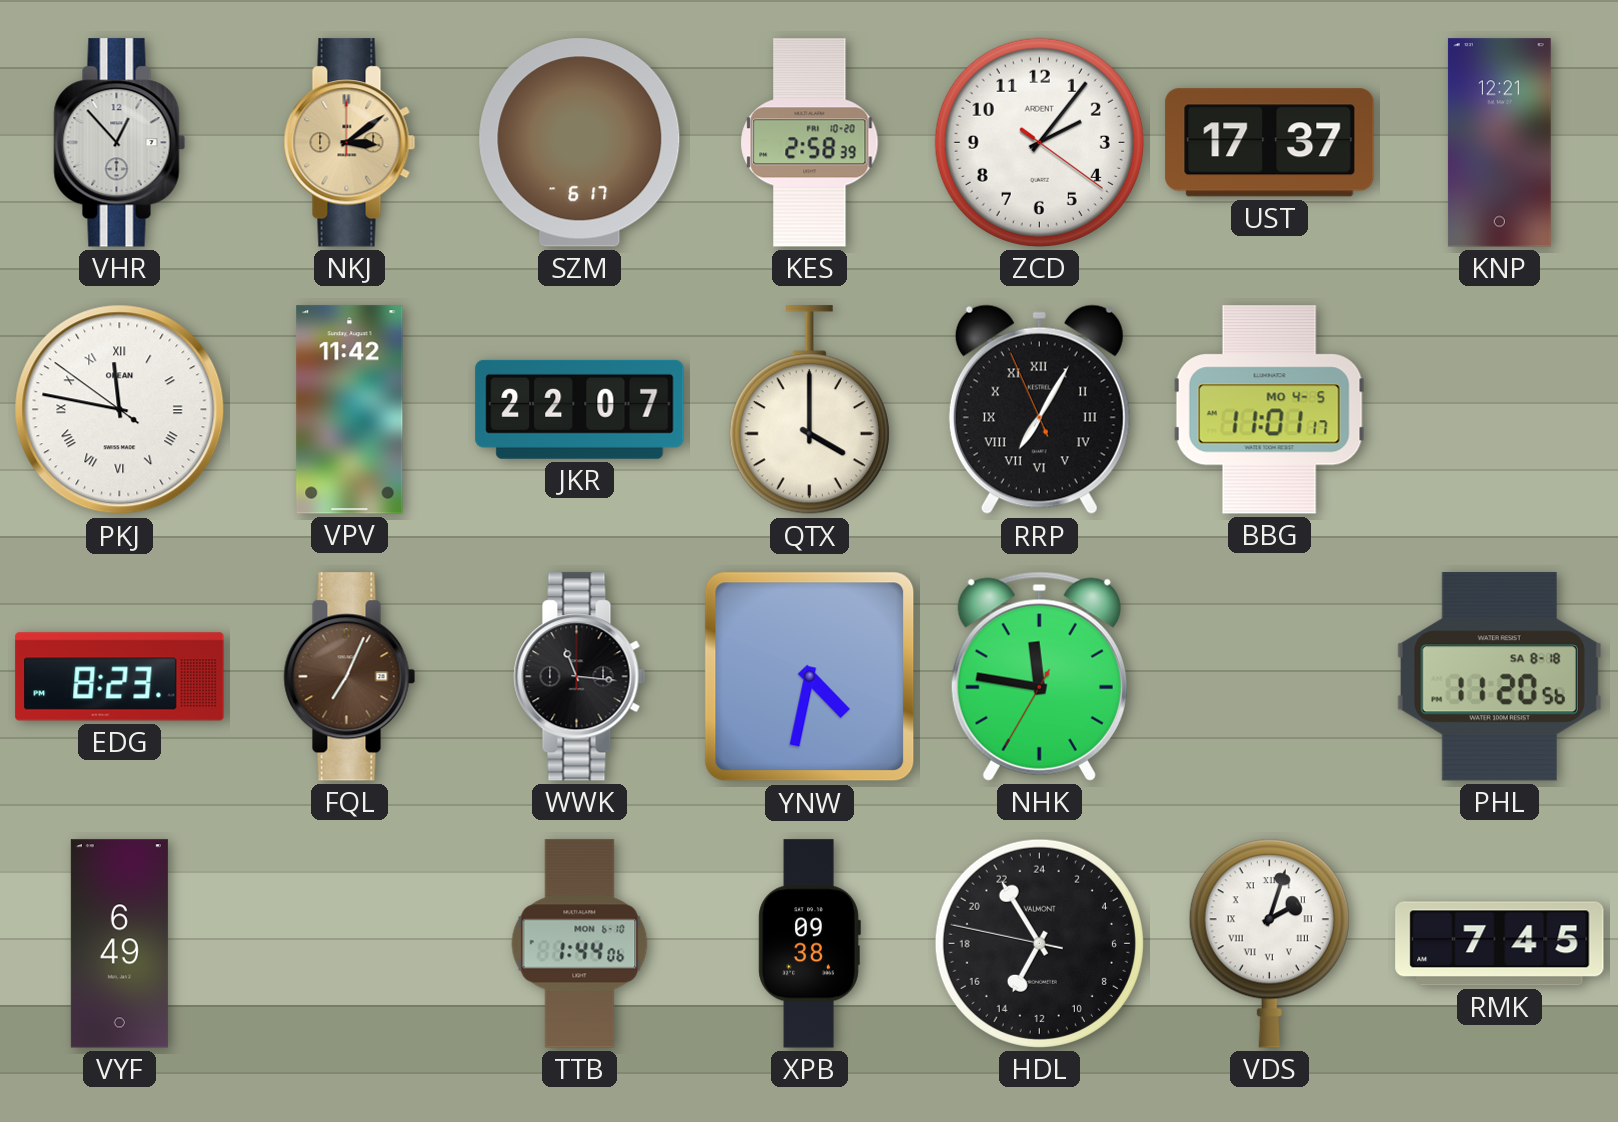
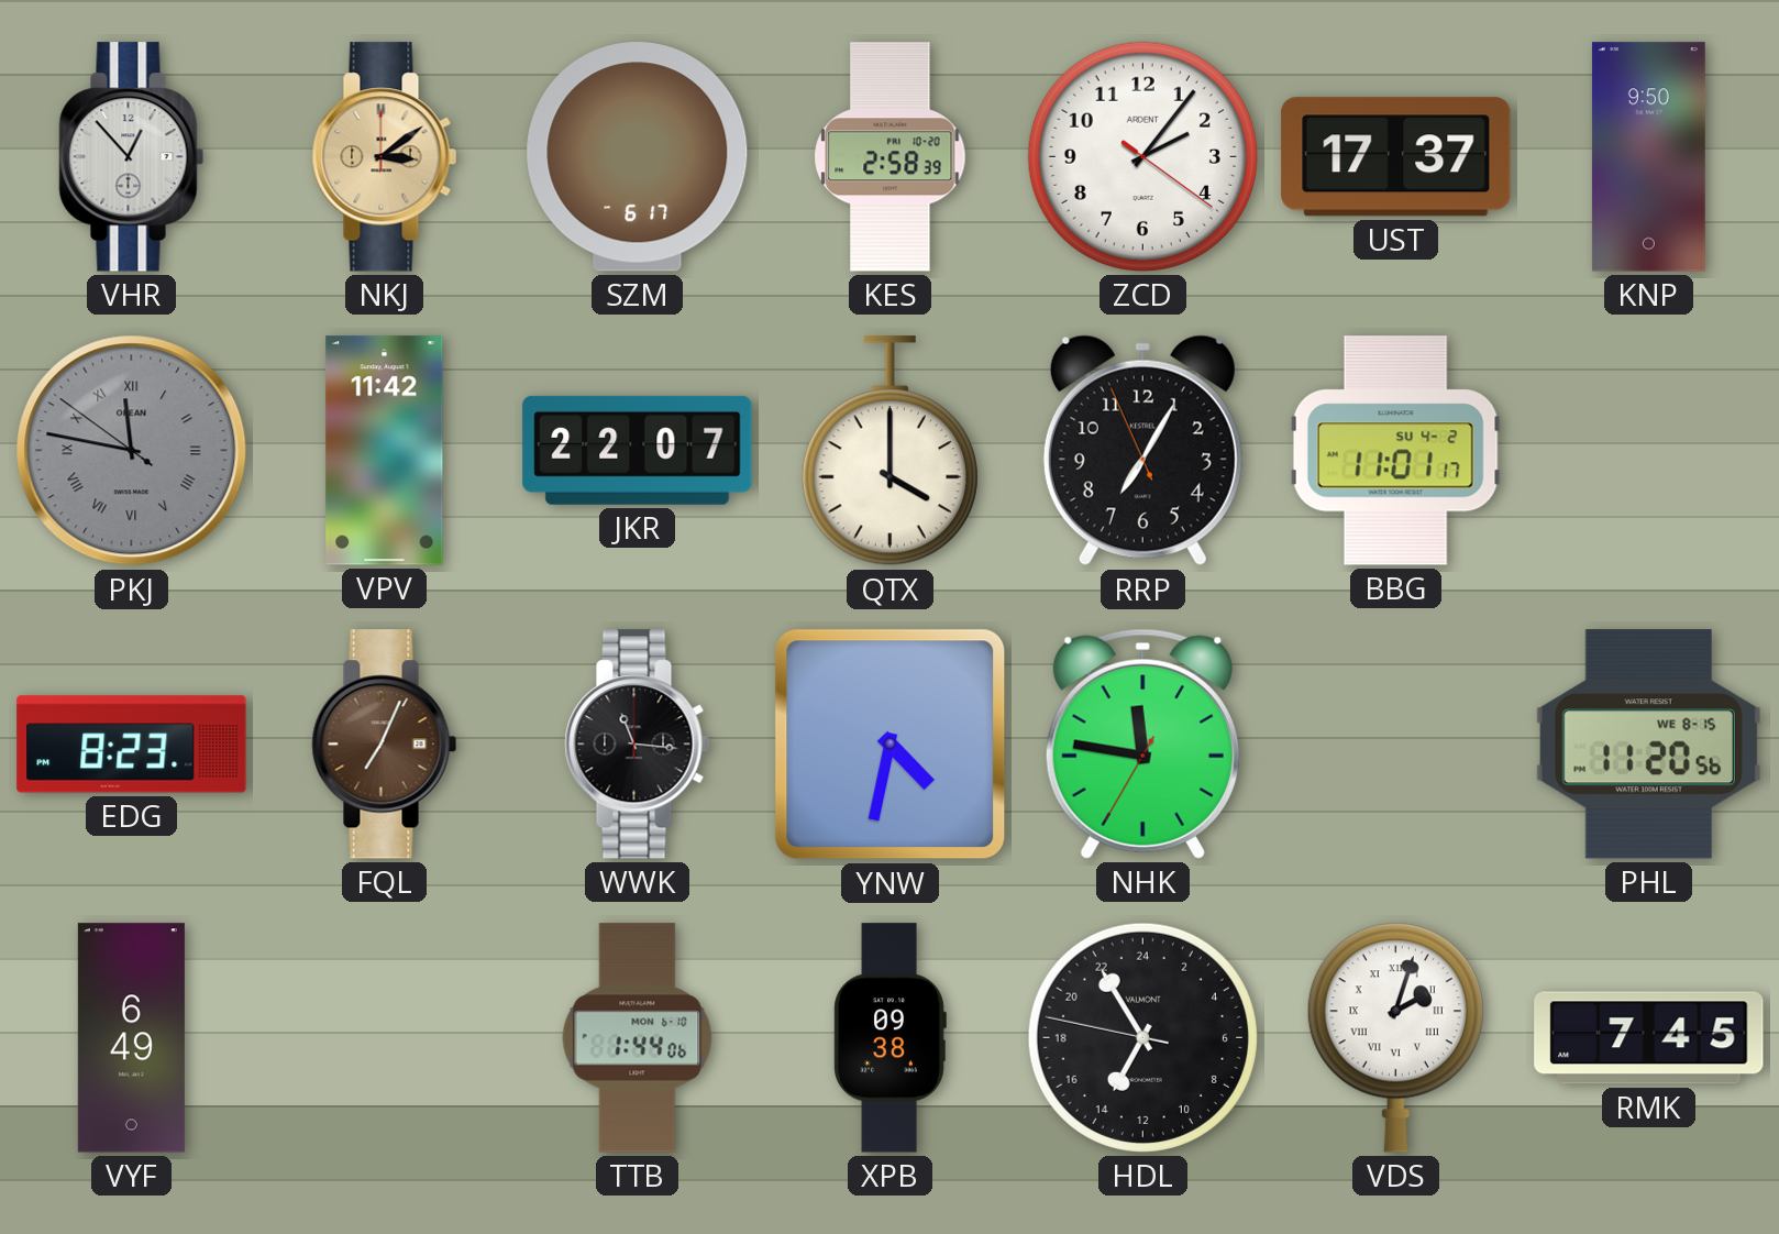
KNP: 12:21 -> 9:50
PKJ dial: white -> grey
RRP numerals: Roman -> Arabic
BBG date: MO 4-5 -> SU 4-2
PHL date: SA 8-18 -> WE 8-15
